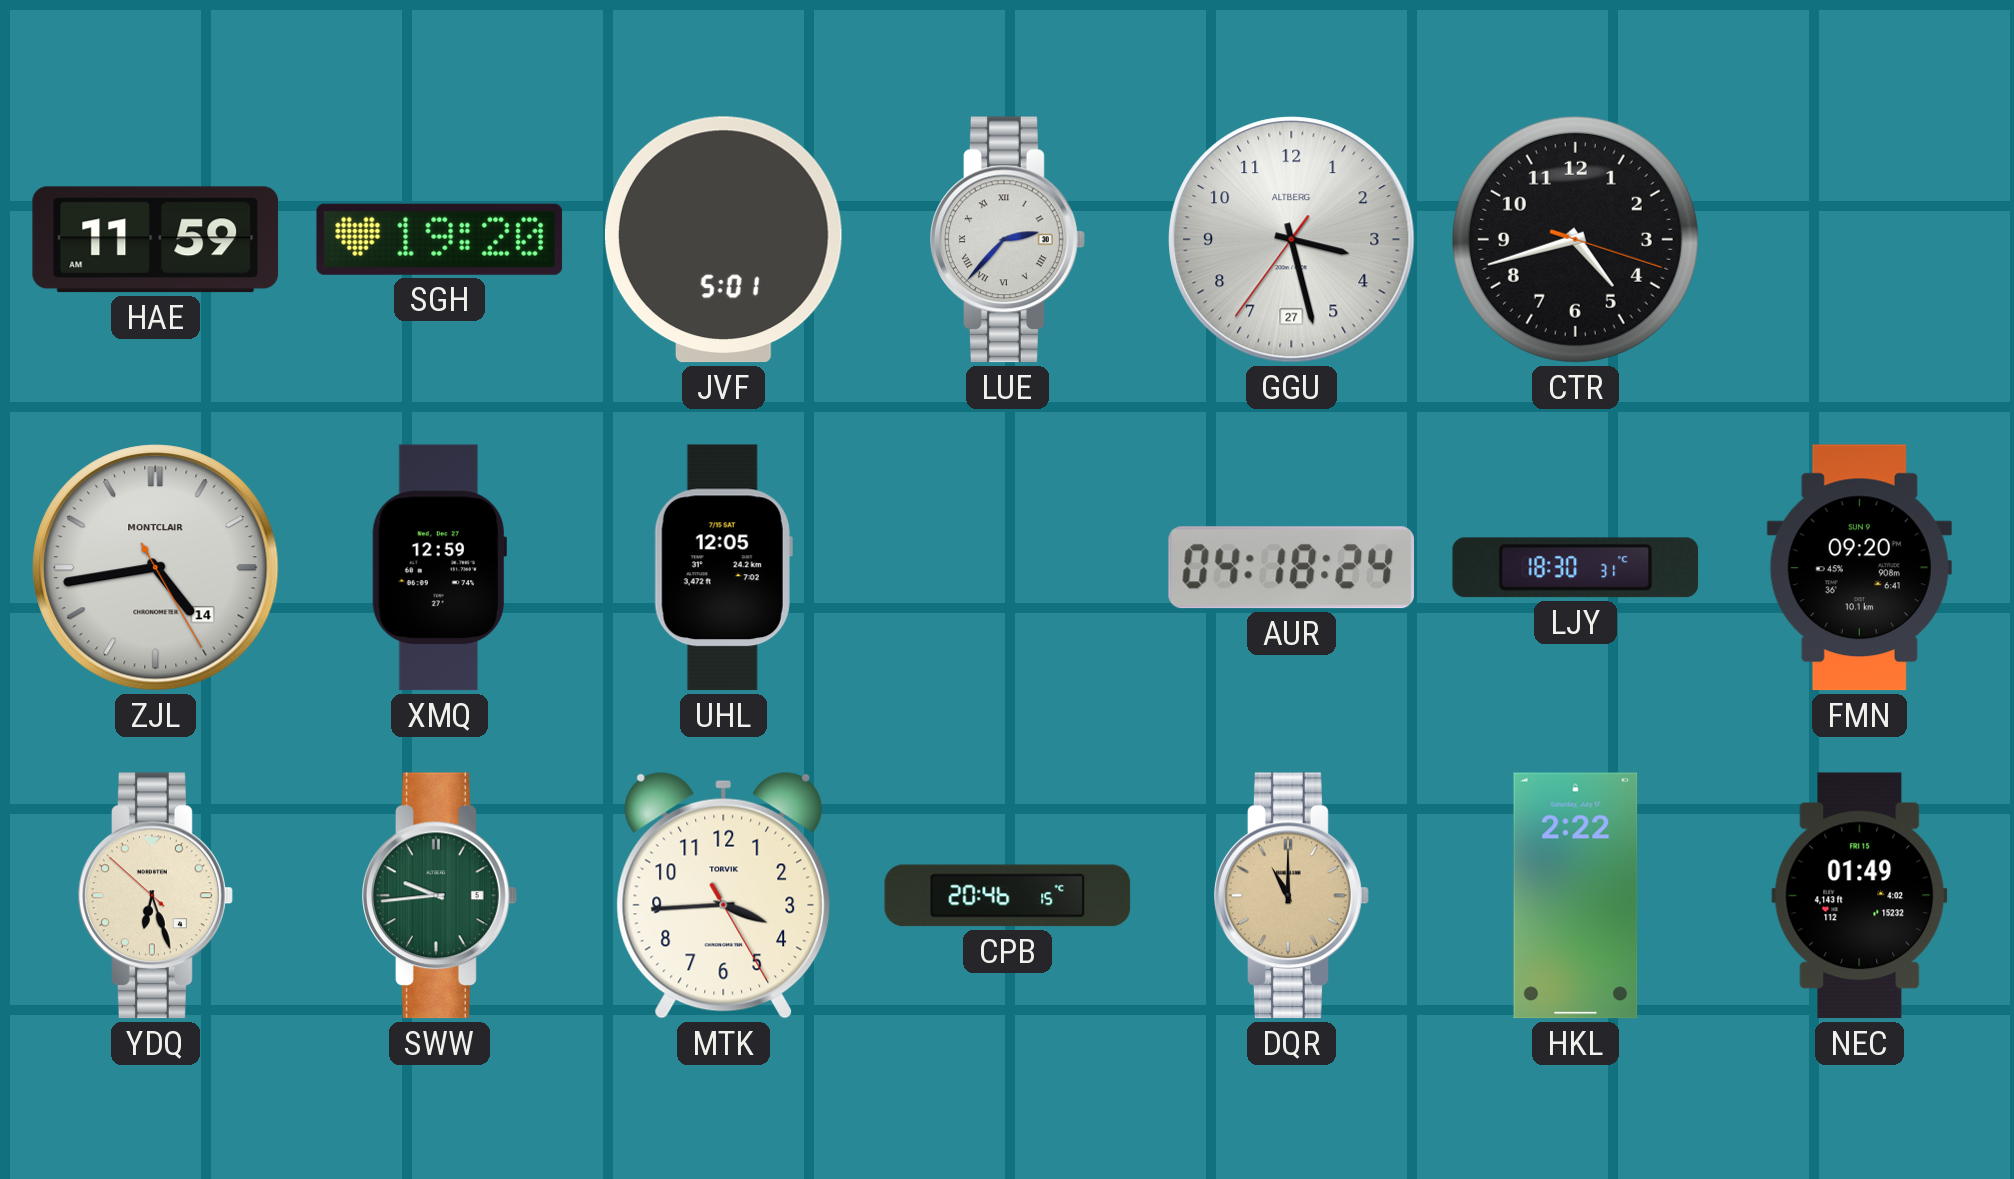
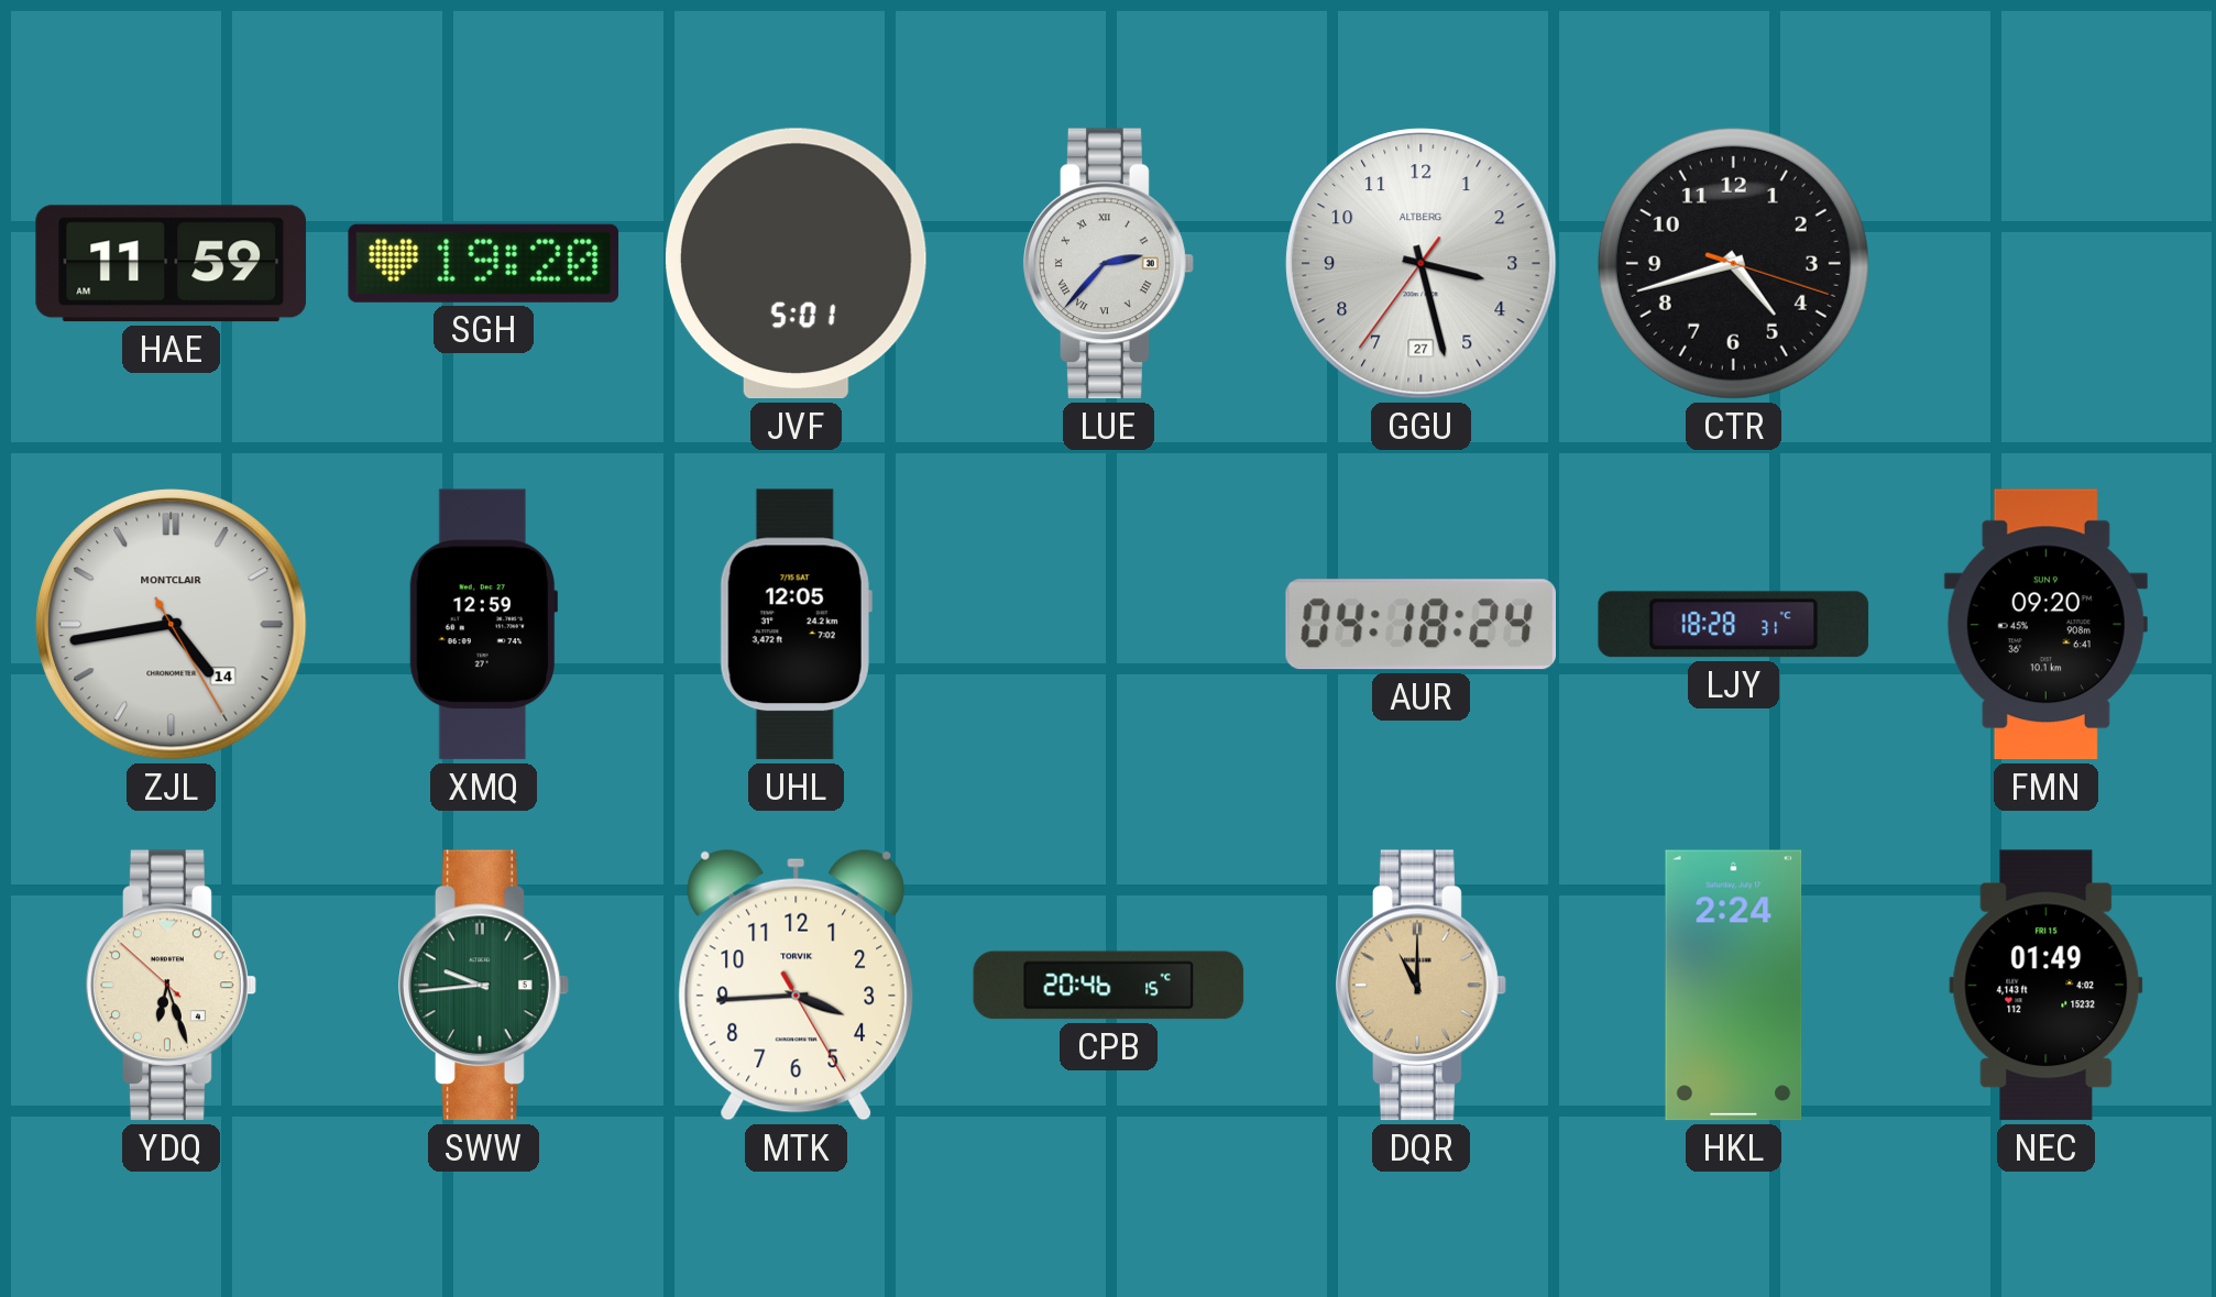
LJY: 18:30 -> 18:28
HKL: 2:22 -> 2:24
